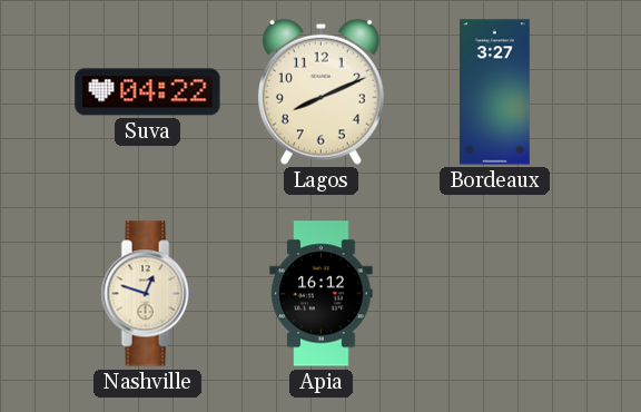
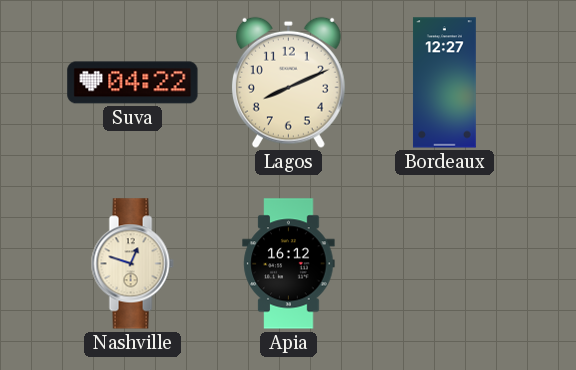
Bordeaux: 3:27 -> 12:27
